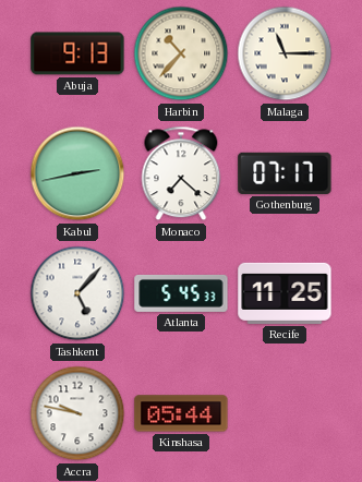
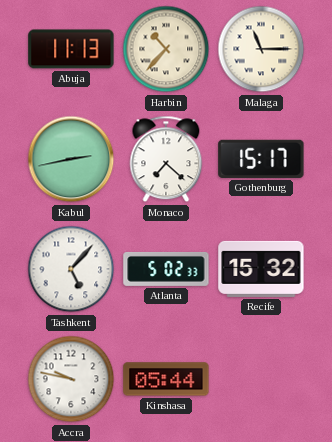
Abuja: 9:13 -> 11:13
Gothenburg: 07:17 -> 15:17
Atlanta: 5:45 -> 5:02
Recife: 11:25 -> 15:32
